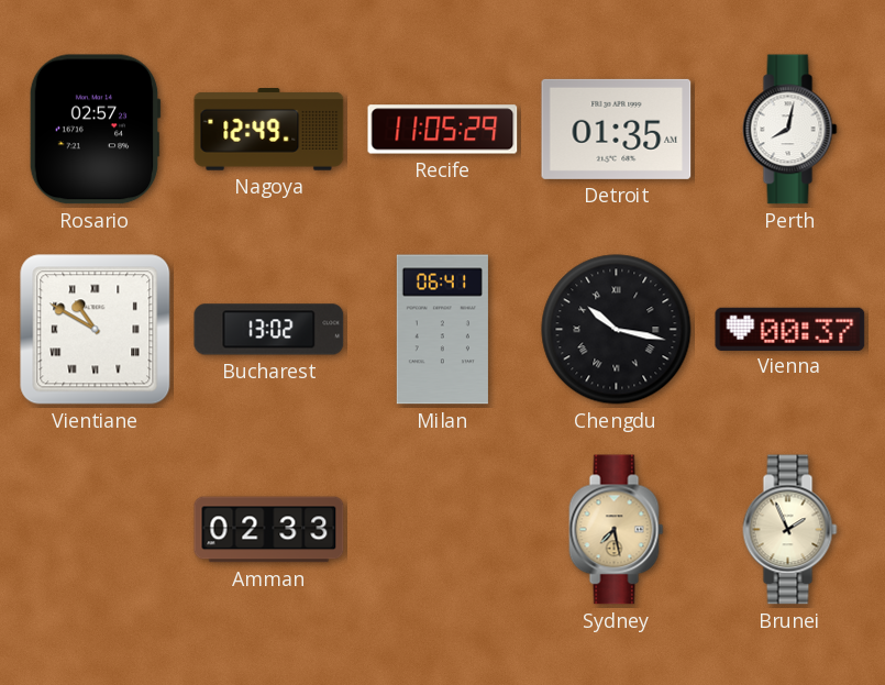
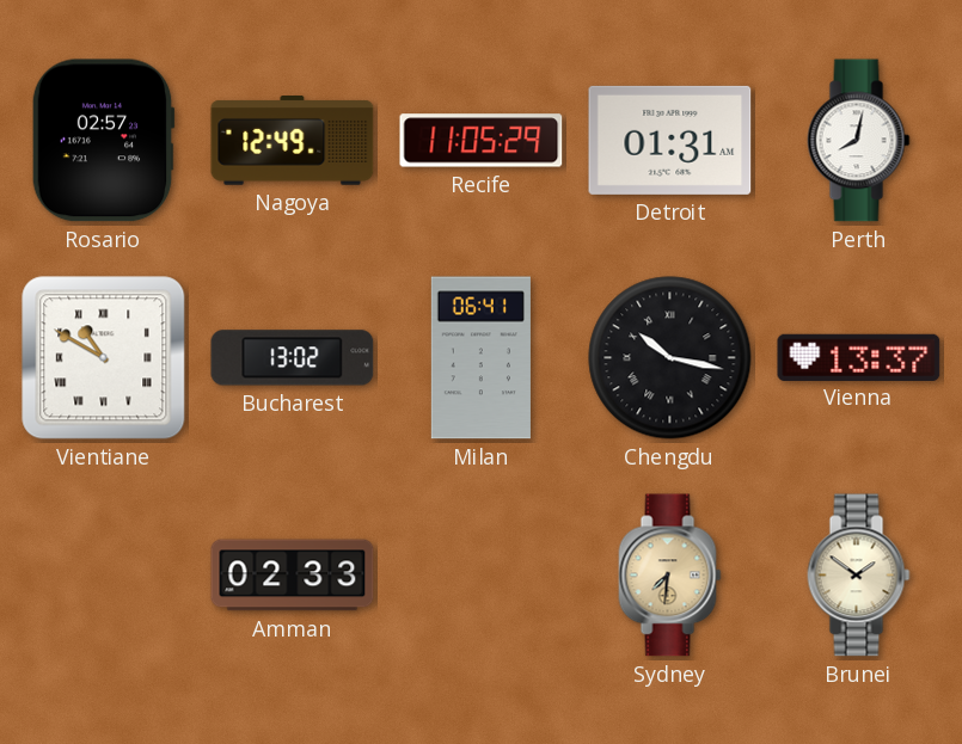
Detroit: 01:35 -> 01:31
Vienna: 00:37 -> 13:37
Sydney: 7:28 -> 7:31
Brunei: 1:56 -> 1:51
